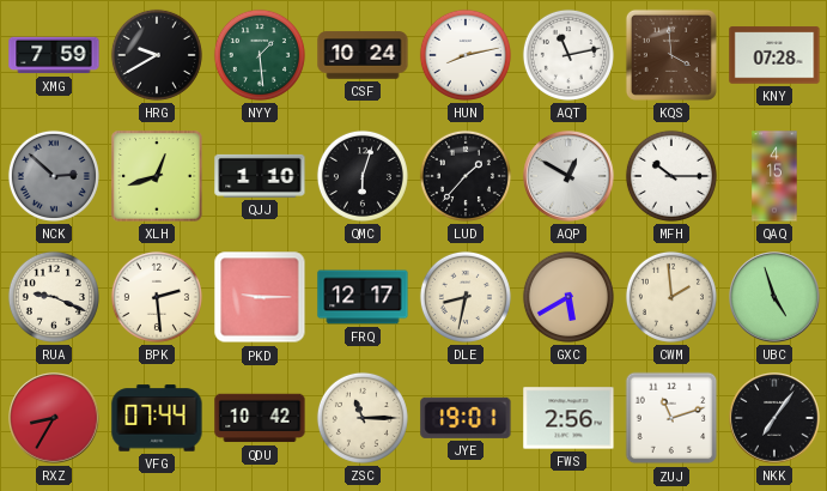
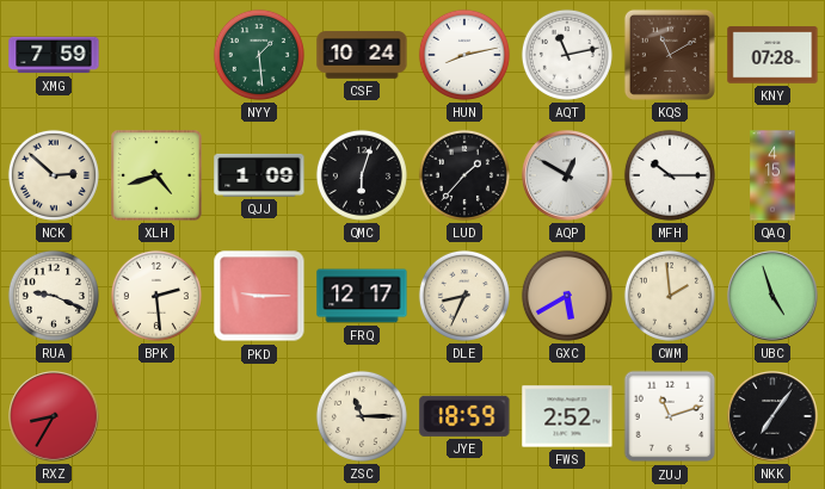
HRG: 9:40 -> none
KQS: 3:59 -> 11:10
NCK dial: grey -> cream
XLH: 12:42 -> 4:42
QJJ: 1:10 -> 1:09
DLE: 8:32 -> 8:34
VFG: 07:44 -> none
QDU: 10:42 -> none
JYE: 19:01 -> 18:59
FWS: 2:56 -> 2:52
